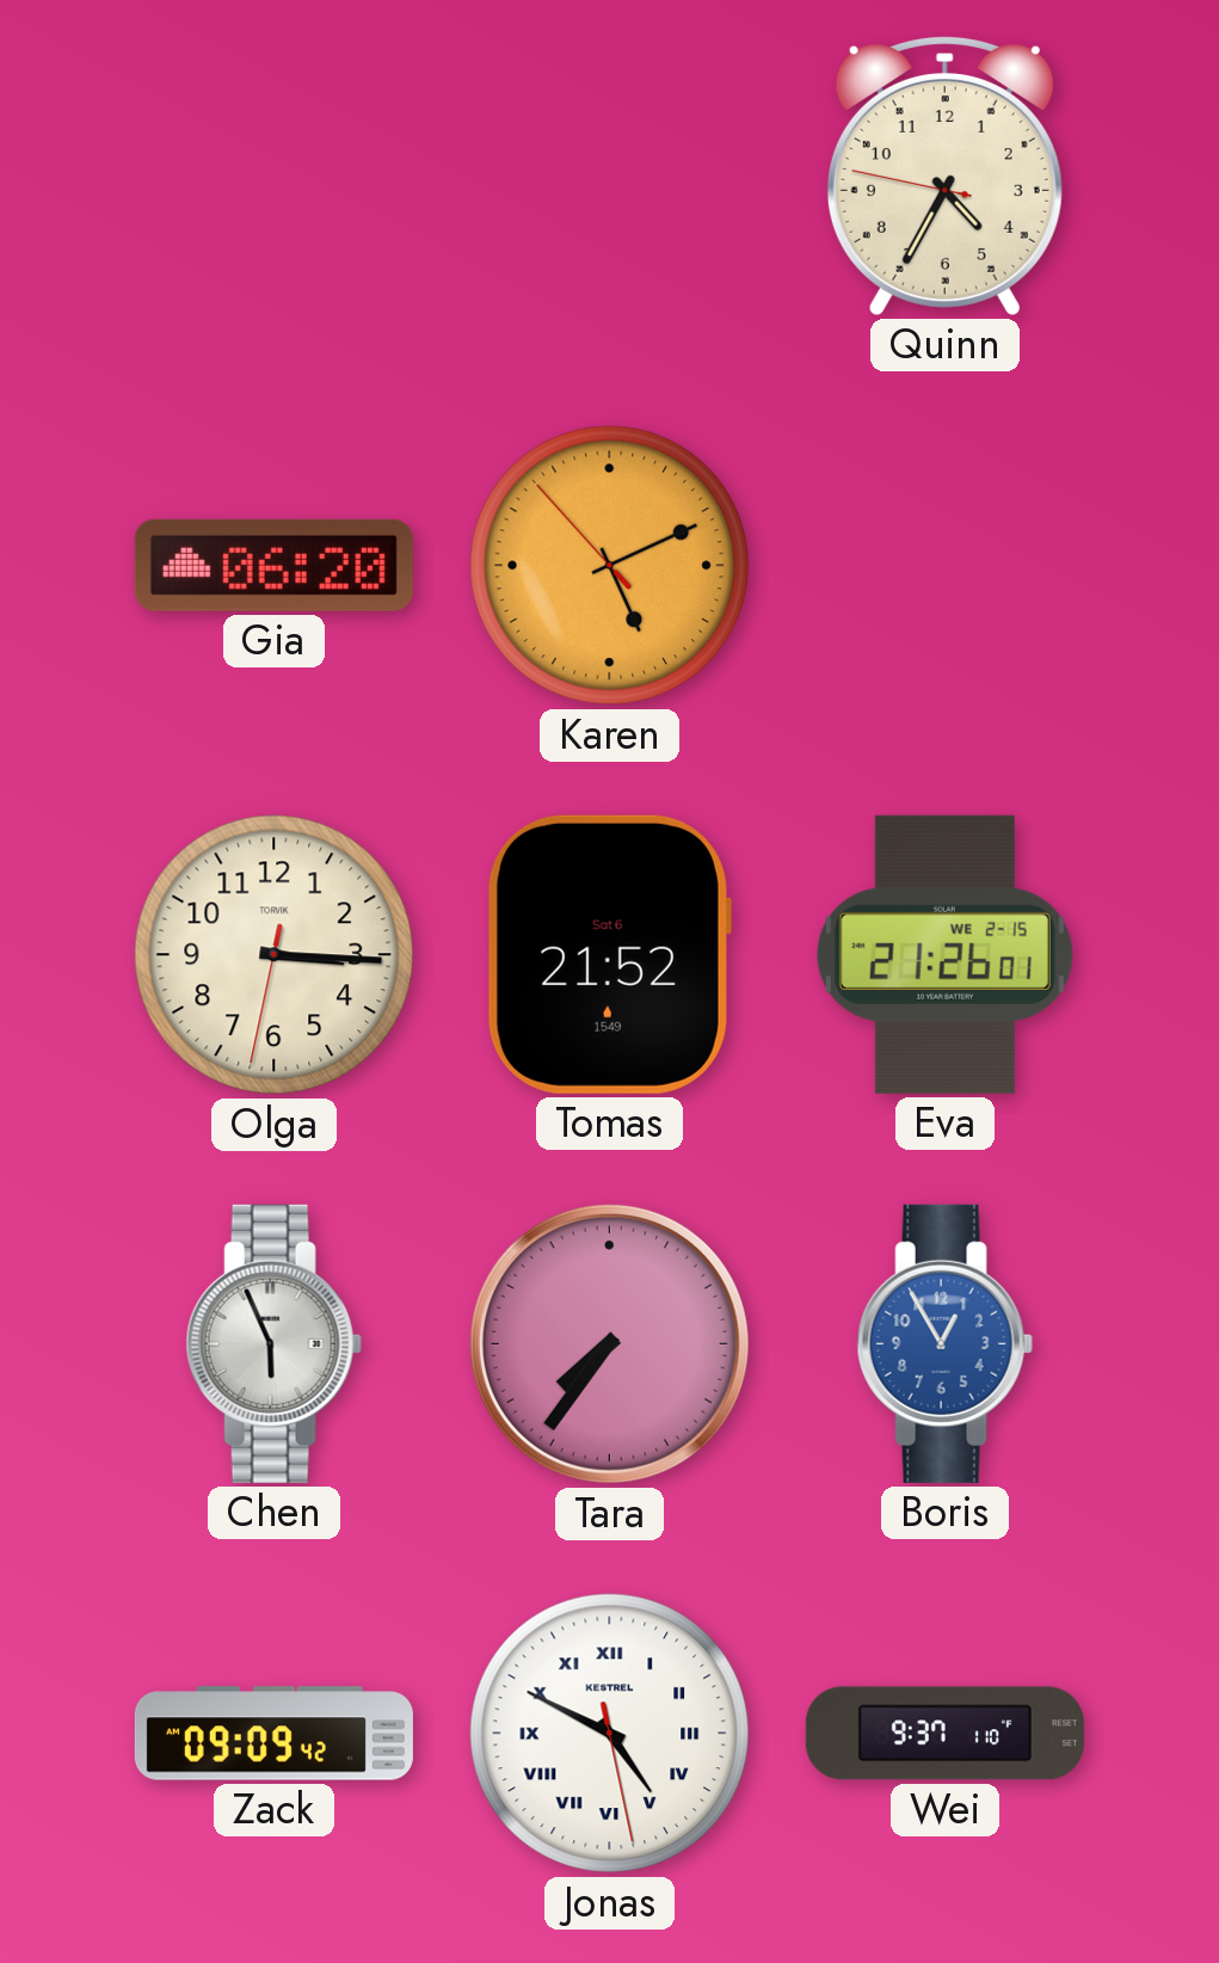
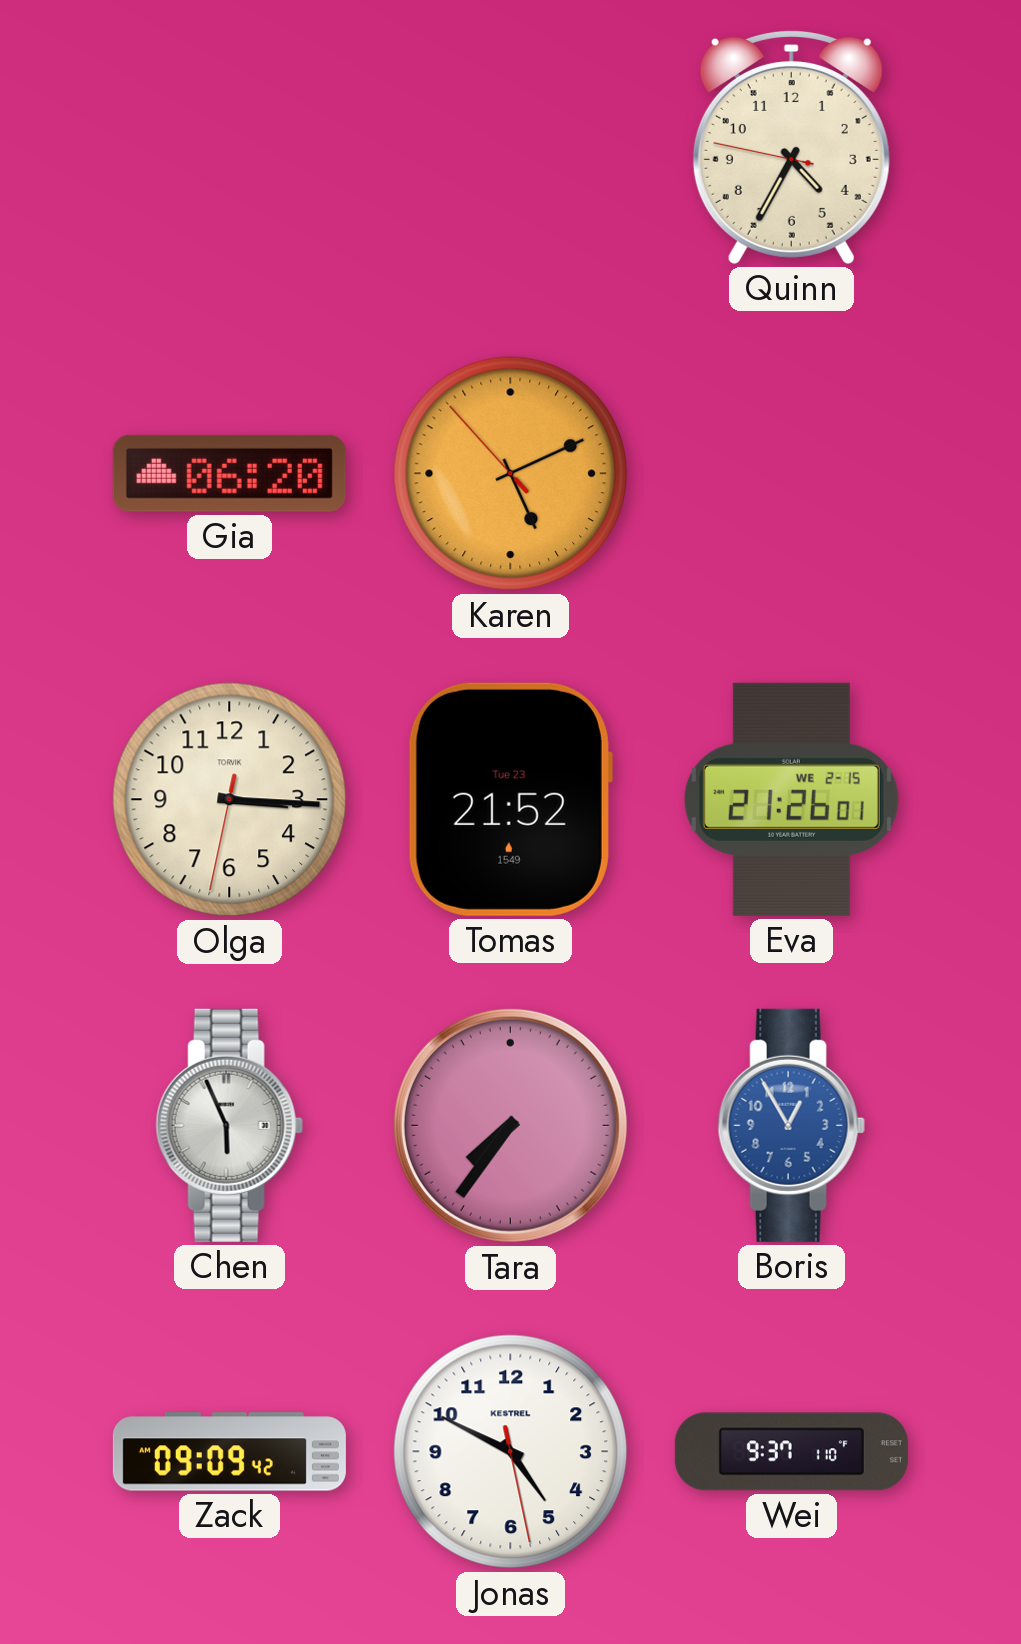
Tomas date: Sat 6 -> Tue 23
Jonas numerals: Roman -> Arabic
